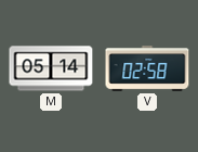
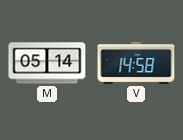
V: 02:58 -> 14:58
